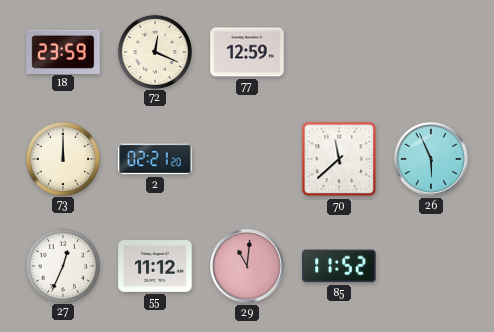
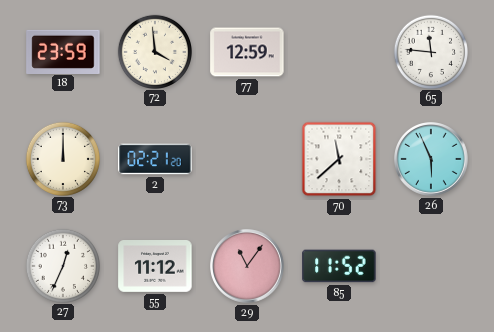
72: 12:19 -> 3:59
65: none -> 11:46
29: 11:01 -> 11:06
